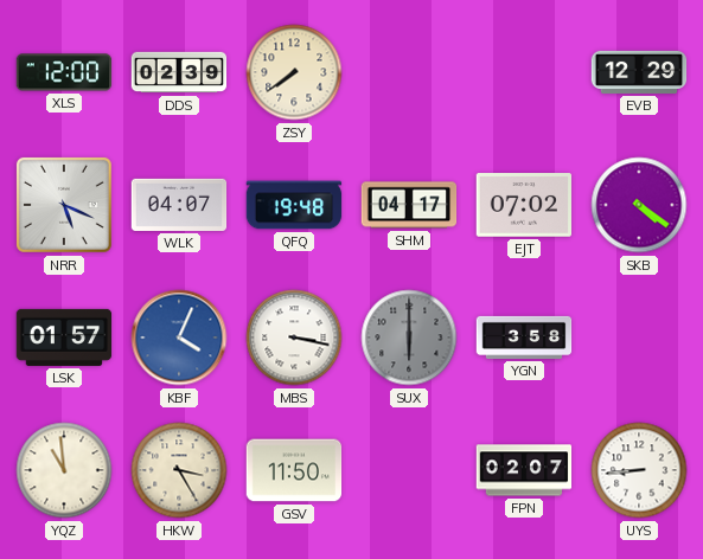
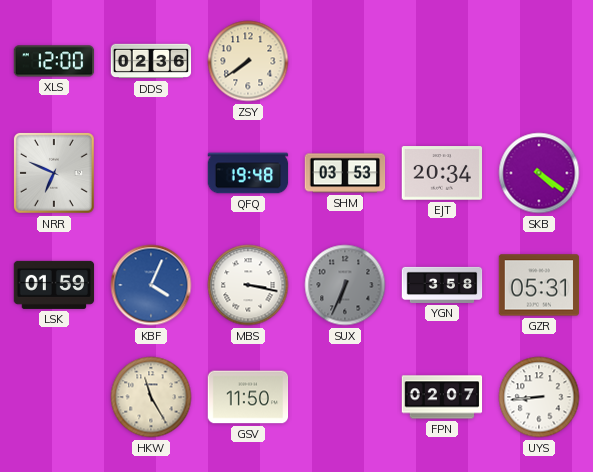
DDS: 02:39 -> 02:36
EVB: 12:29 -> none
NRR: 5:19 -> 6:49
WLK: 04:07 -> none
SHM: 04:17 -> 03:53
EJT: 07:02 -> 20:34
LSK: 01:57 -> 01:59
SUX: 6:00 -> 6:34
GZR: none -> 05:31
YQZ: 10:59 -> none
HKW: 3:25 -> 11:25
